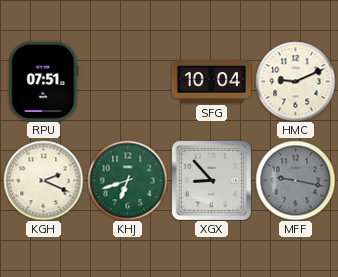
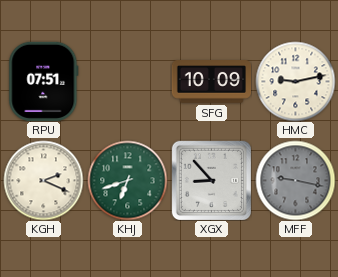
SFG: 10:04 -> 10:09
HMC: 9:11 -> 9:13
